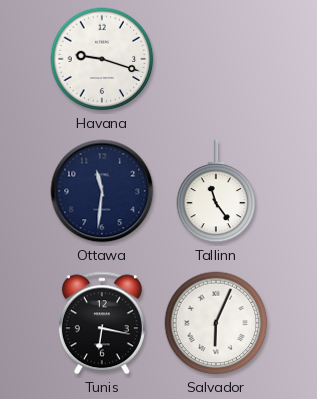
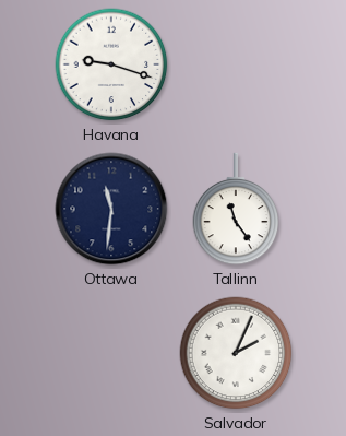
Tunis: 6:17 -> none
Salvador: 6:04 -> 2:04
